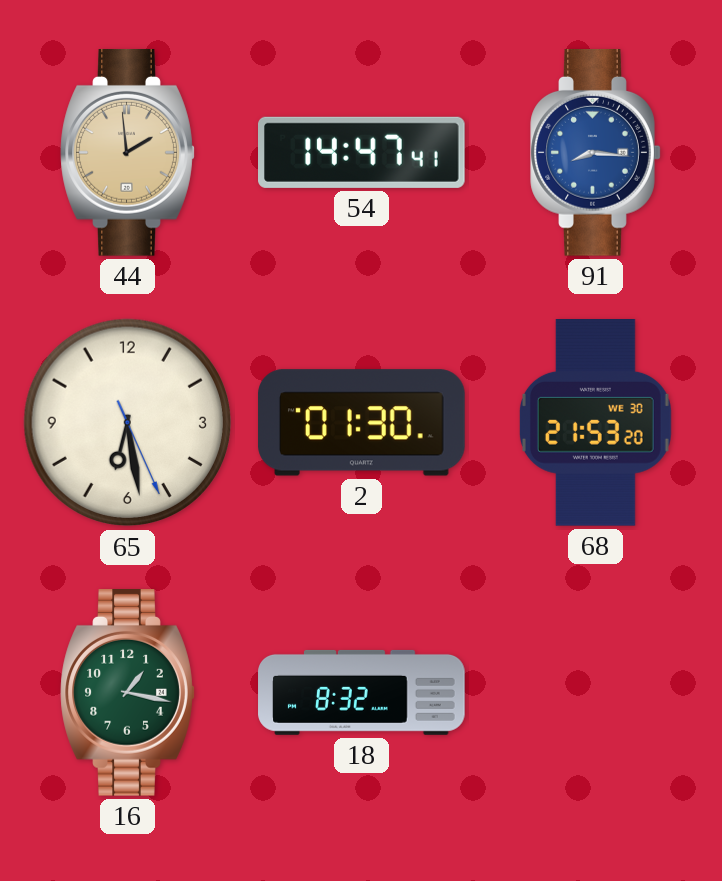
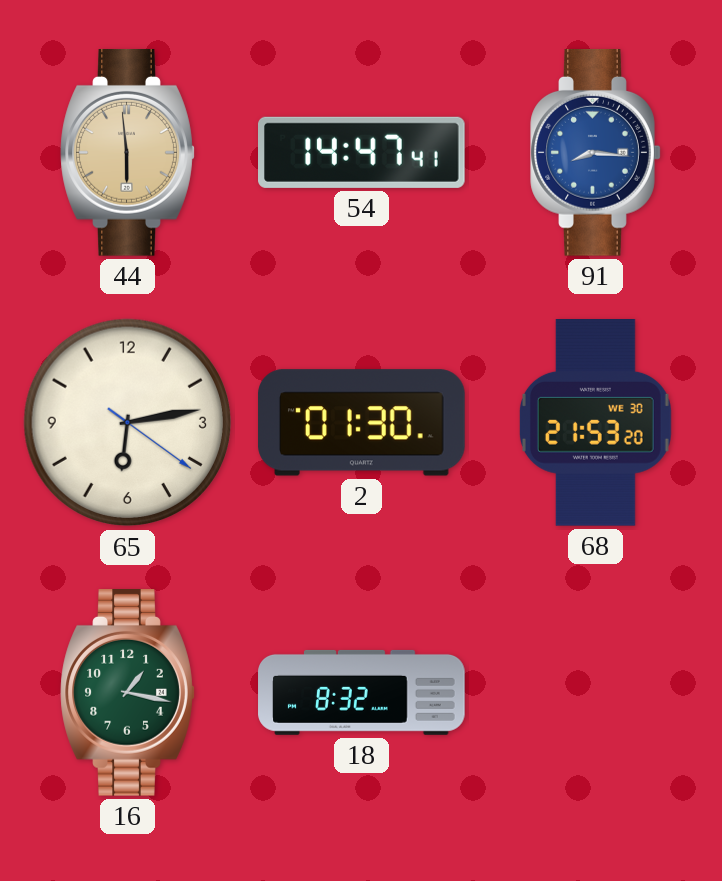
44: 1:59 -> 5:59
65: 6:28 -> 6:13
